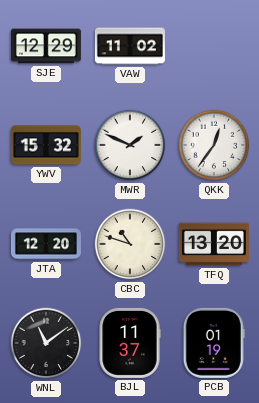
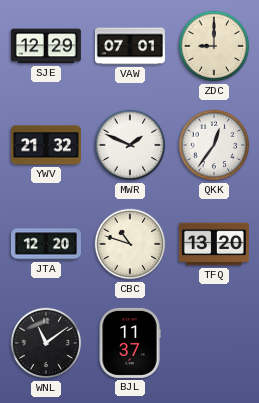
VAW: 11:02 -> 07:01
ZDC: none -> 9:00
YWV: 15:32 -> 21:32
PCB: 01:19 -> none
